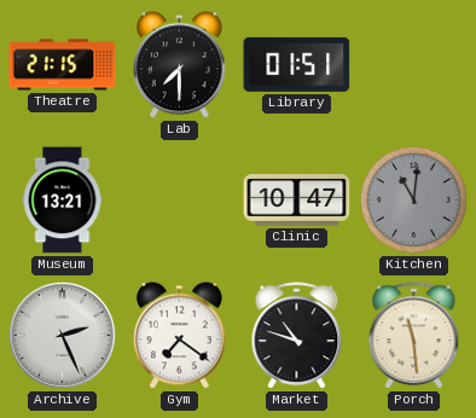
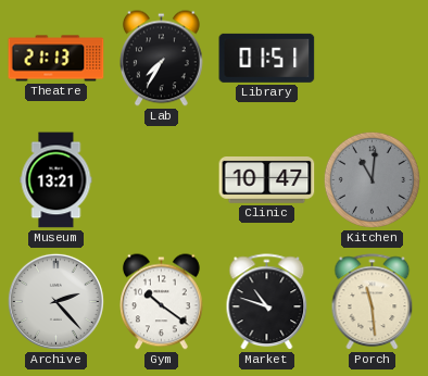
Theatre: 21:15 -> 21:13
Lab: 7:30 -> 7:35
Archive: 2:26 -> 2:23
Gym: 7:21 -> 10:21
